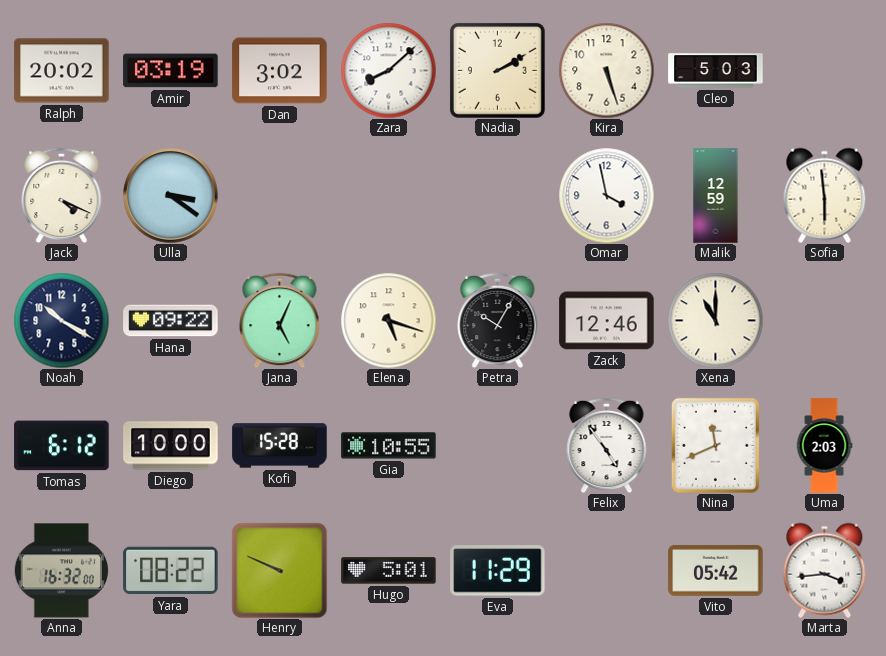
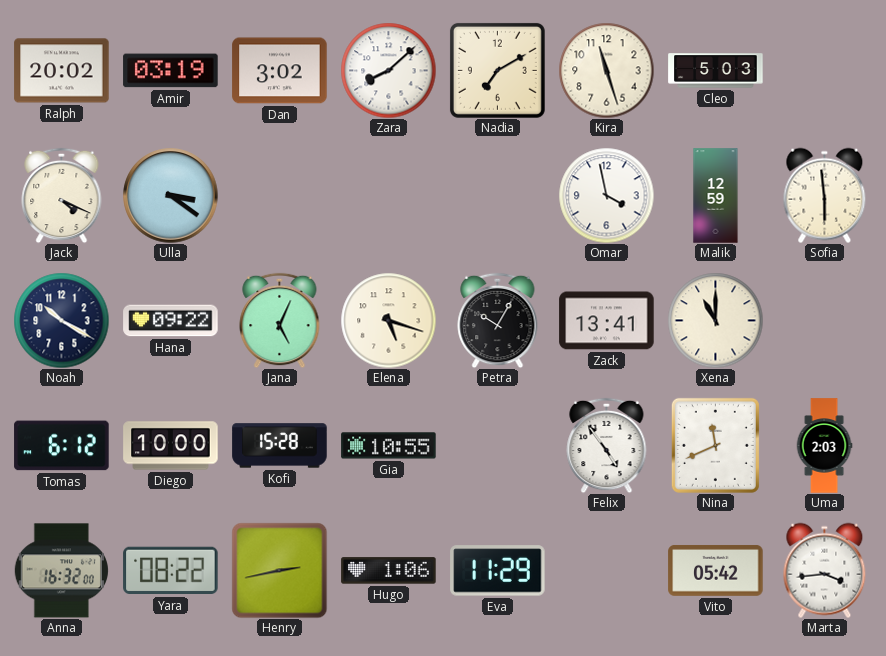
Nadia: 2:10 -> 7:10
Kira: 5:27 -> 11:27
Zack: 12:46 -> 13:41
Henry: 9:49 -> 2:43
Hugo: 5:01 -> 1:06
